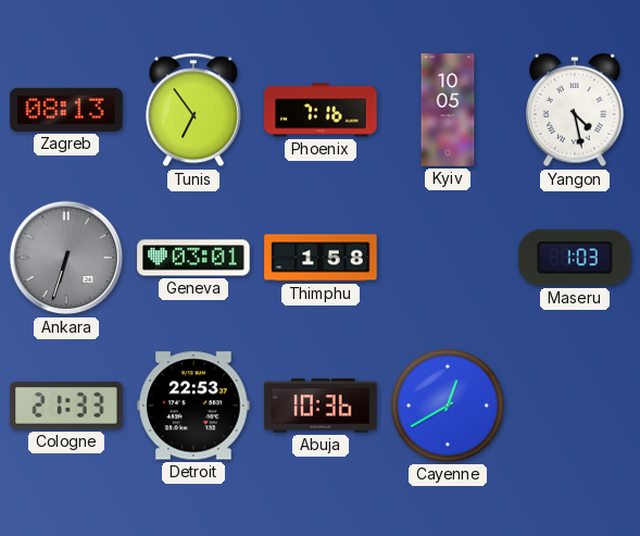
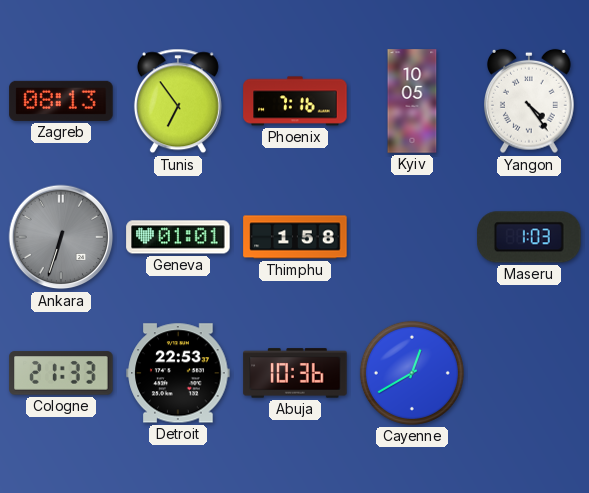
Yangon: 4:28 -> 4:24
Geneva: 03:01 -> 01:01
